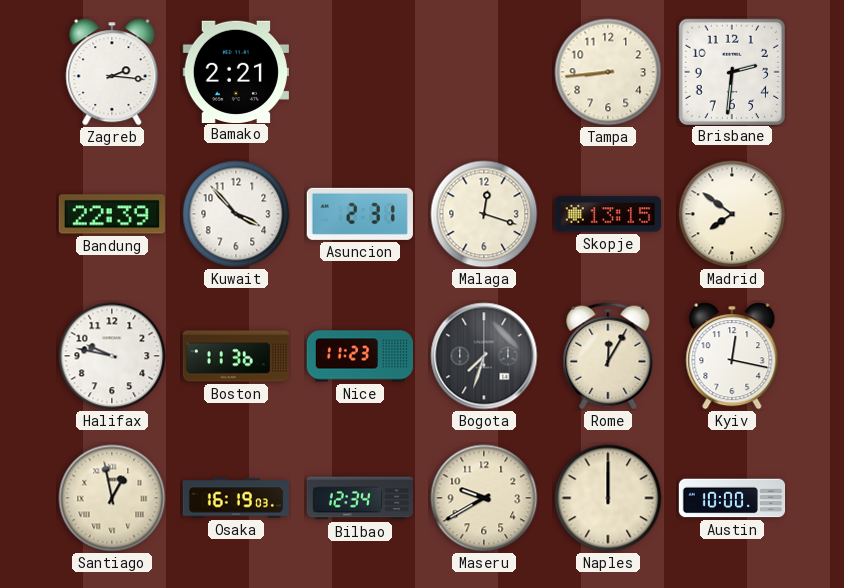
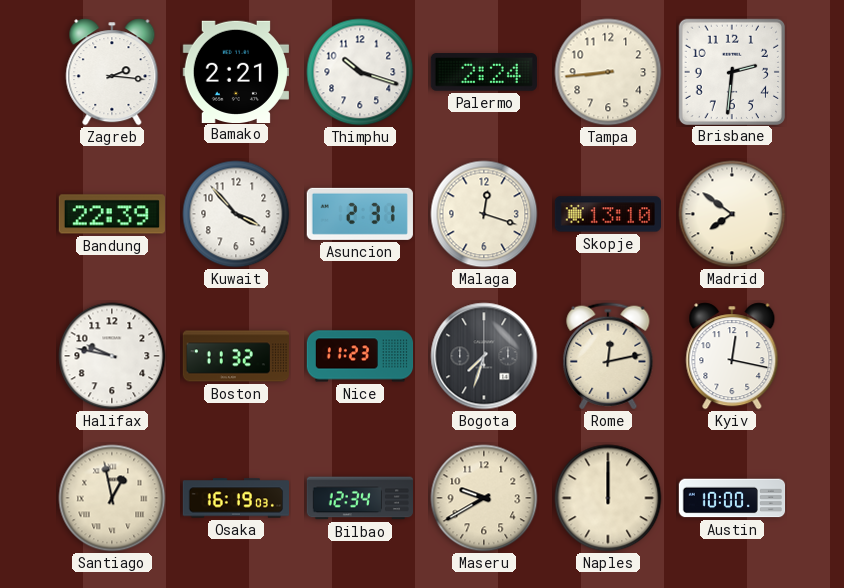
Thimphu: none -> 10:18
Palermo: none -> 2:24
Skopje: 13:15 -> 13:10
Boston: 11:36 -> 11:32
Rome: 12:05 -> 12:13
